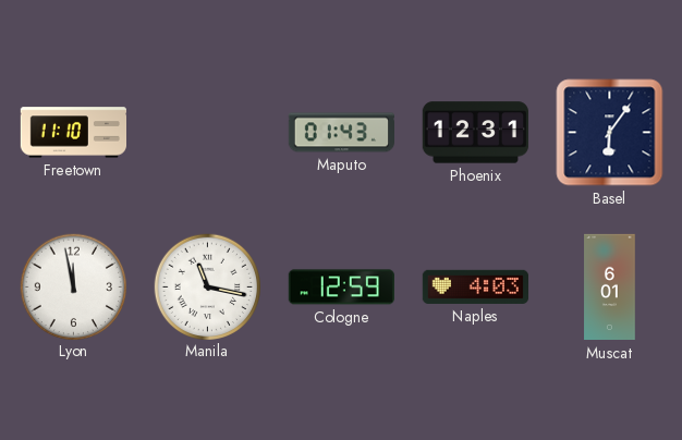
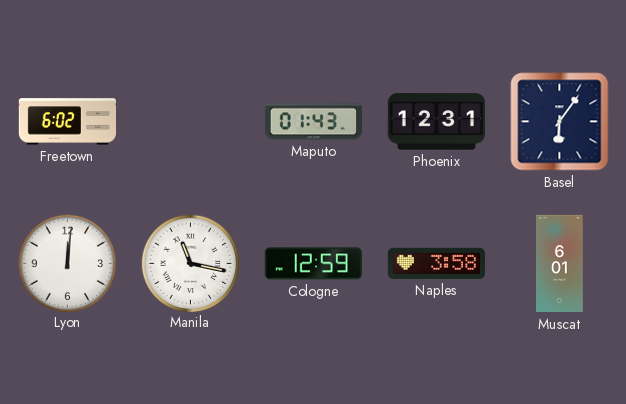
Freetown: 11:10 -> 6:02
Lyon: 11:58 -> 12:01
Naples: 4:03 -> 3:58
